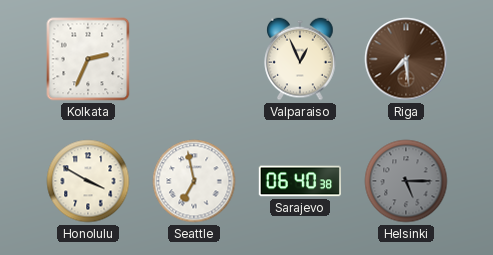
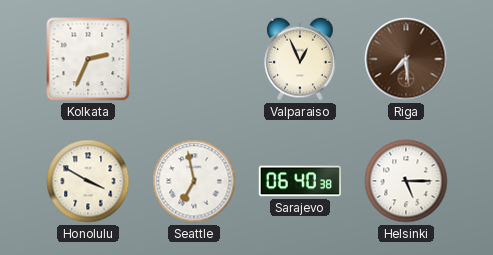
Helsinki dial: grey -> white
